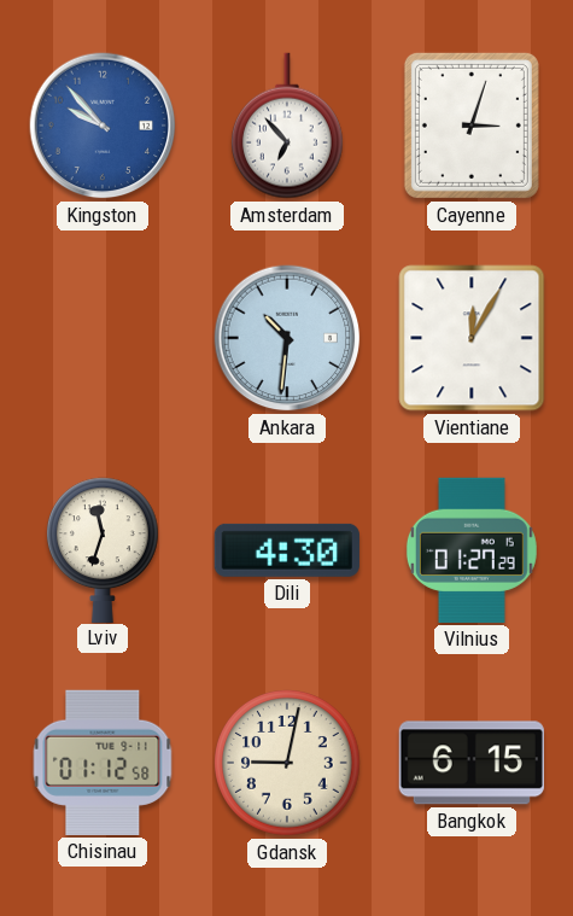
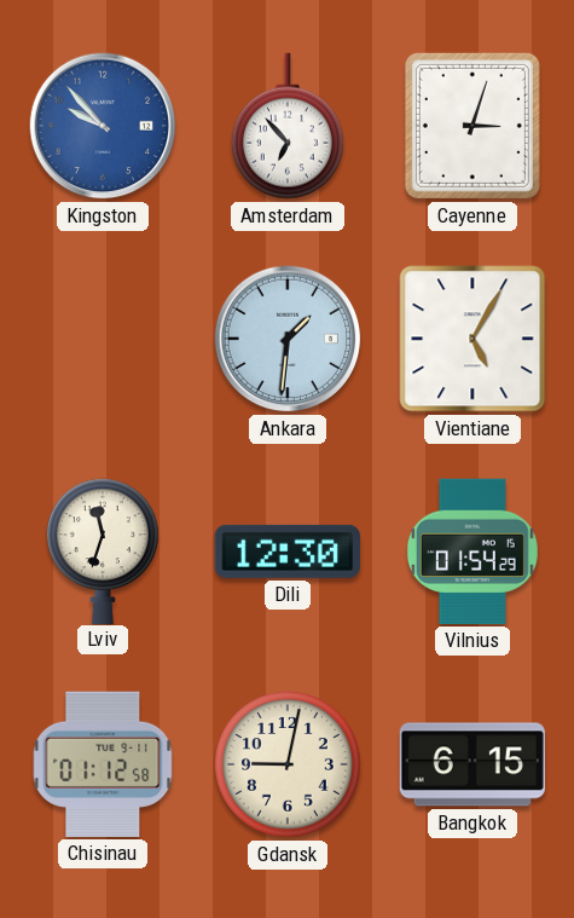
Ankara: 10:31 -> 1:31
Vientiane: 12:05 -> 5:05
Dili: 4:30 -> 12:30
Vilnius: 01:27 -> 01:54
